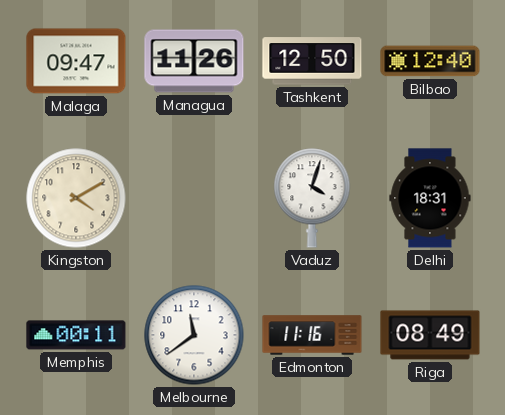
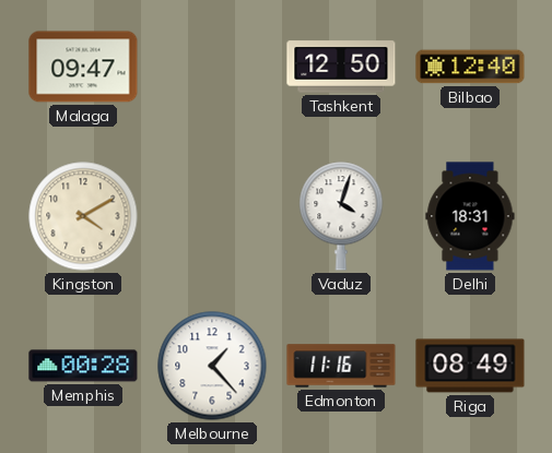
Managua: 11:26 -> none
Memphis: 00:11 -> 00:28
Melbourne: 11:39 -> 1:23
